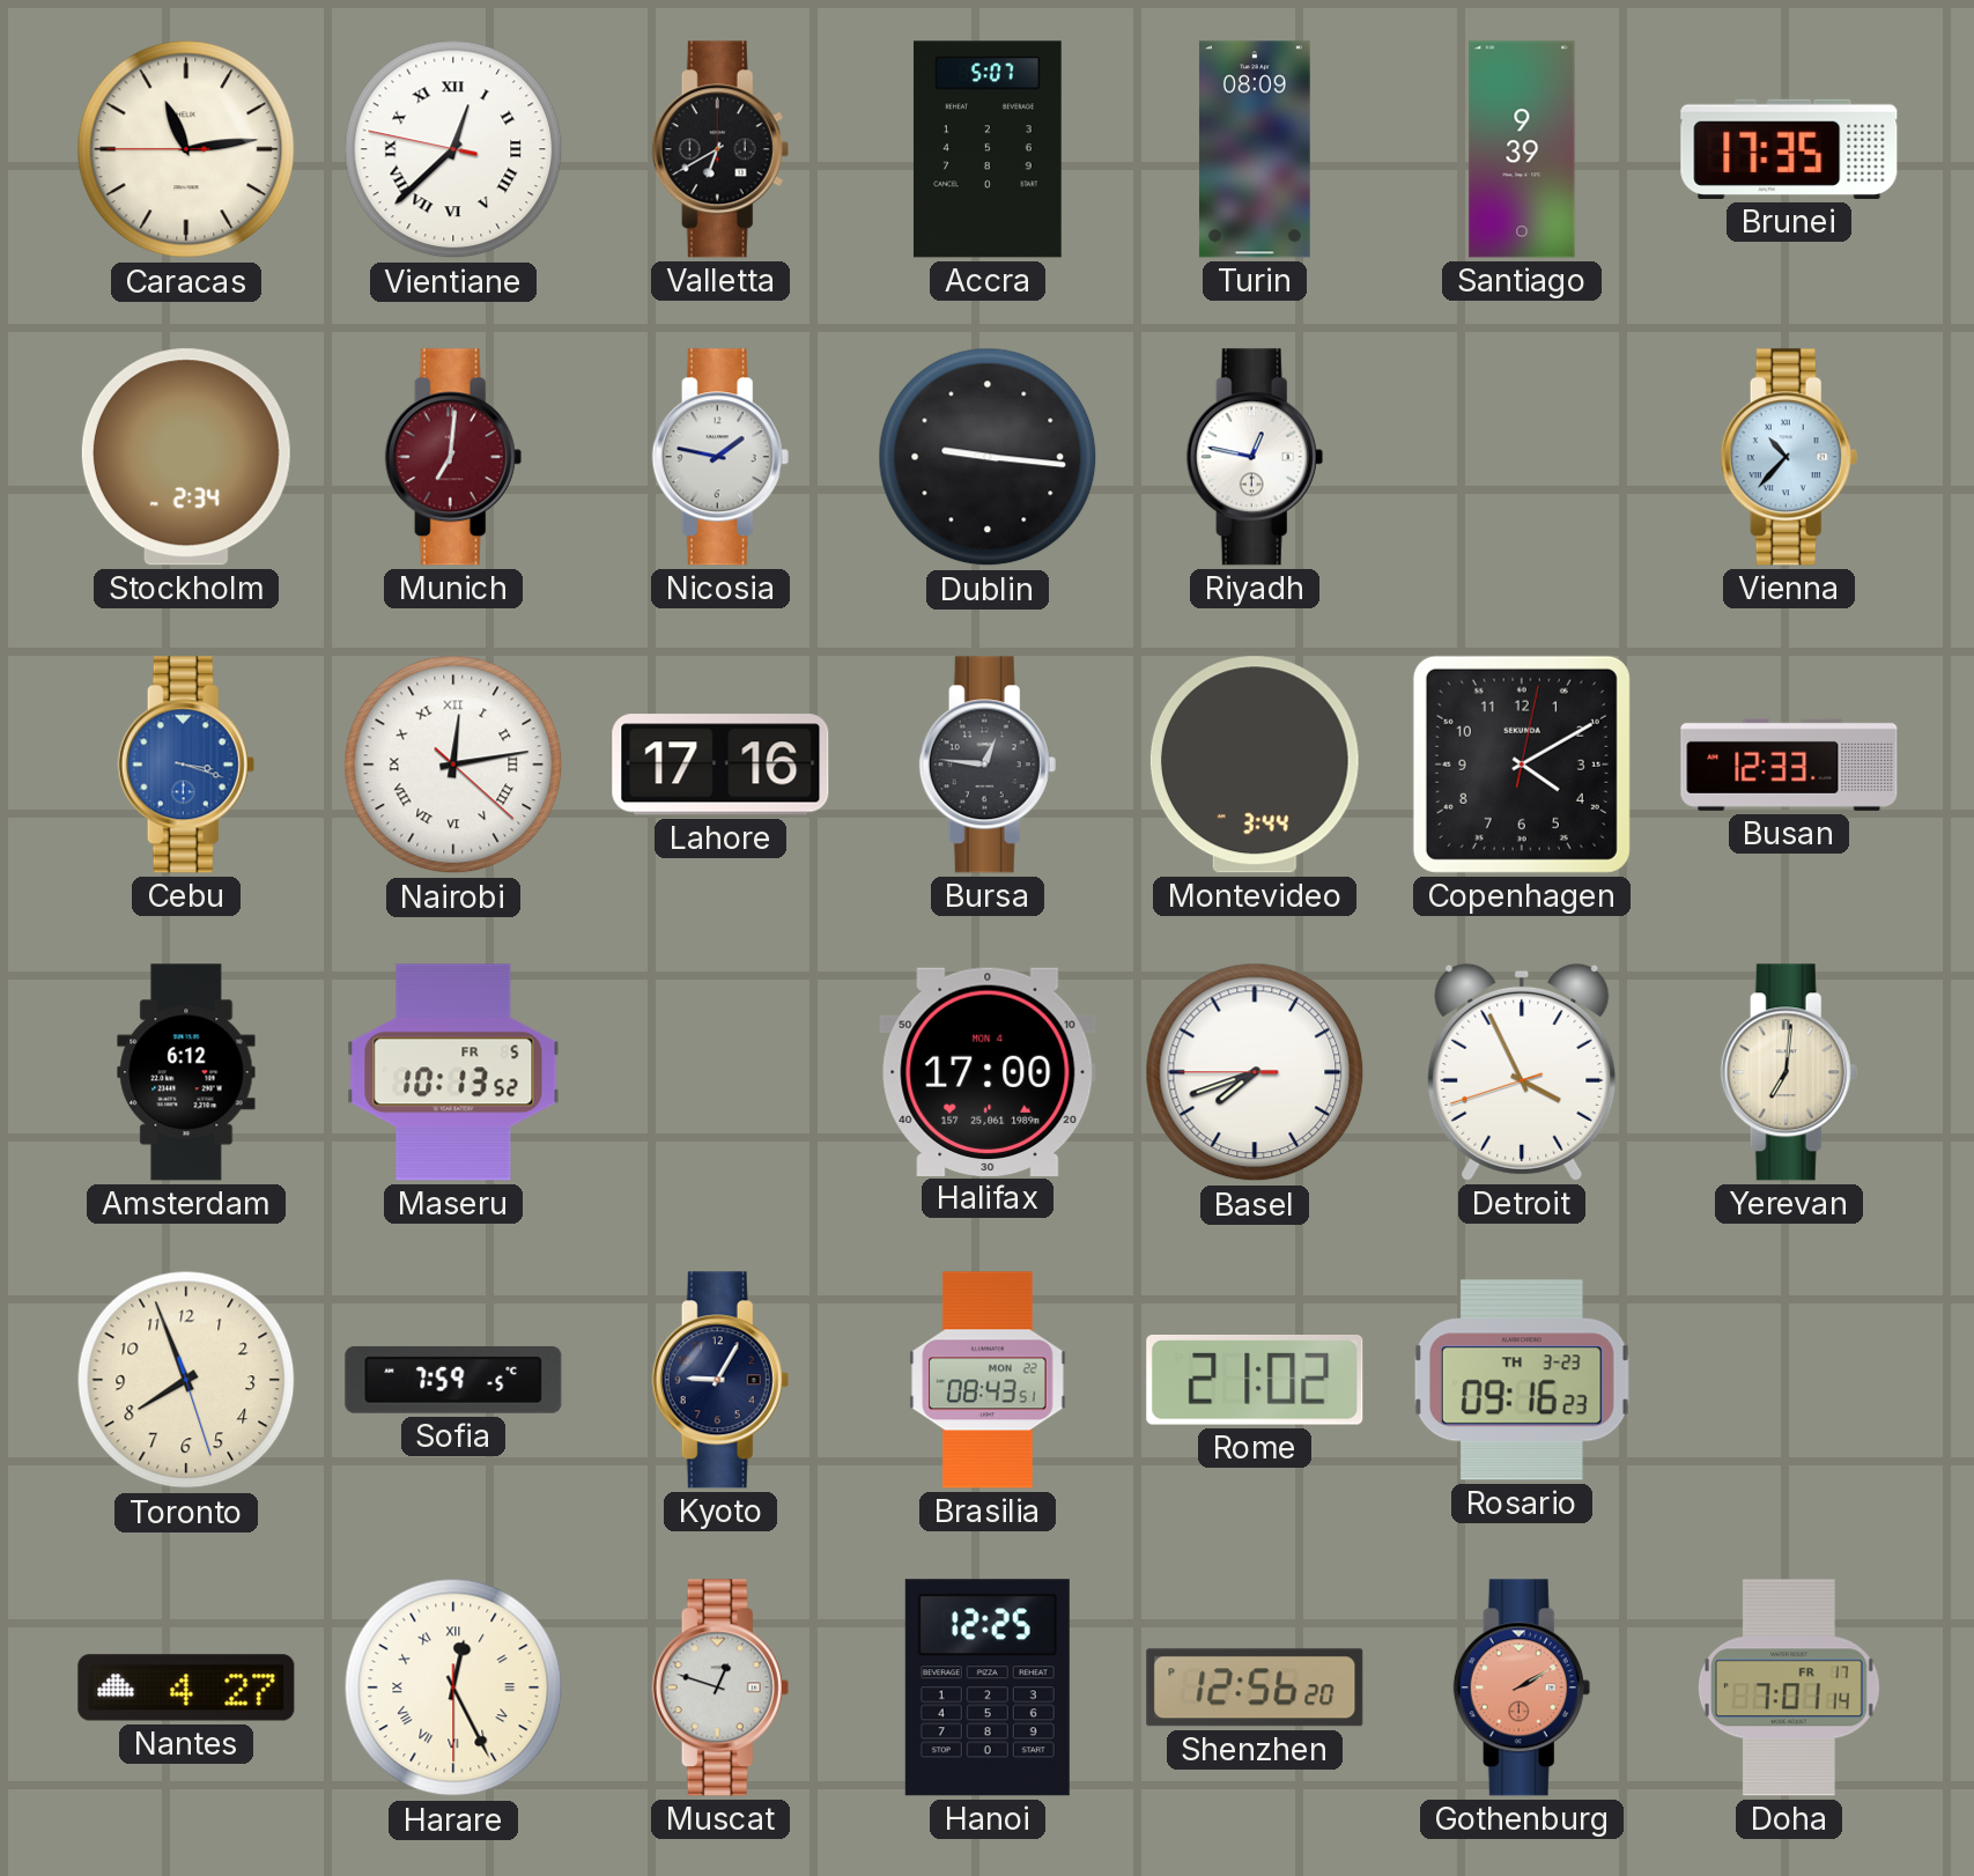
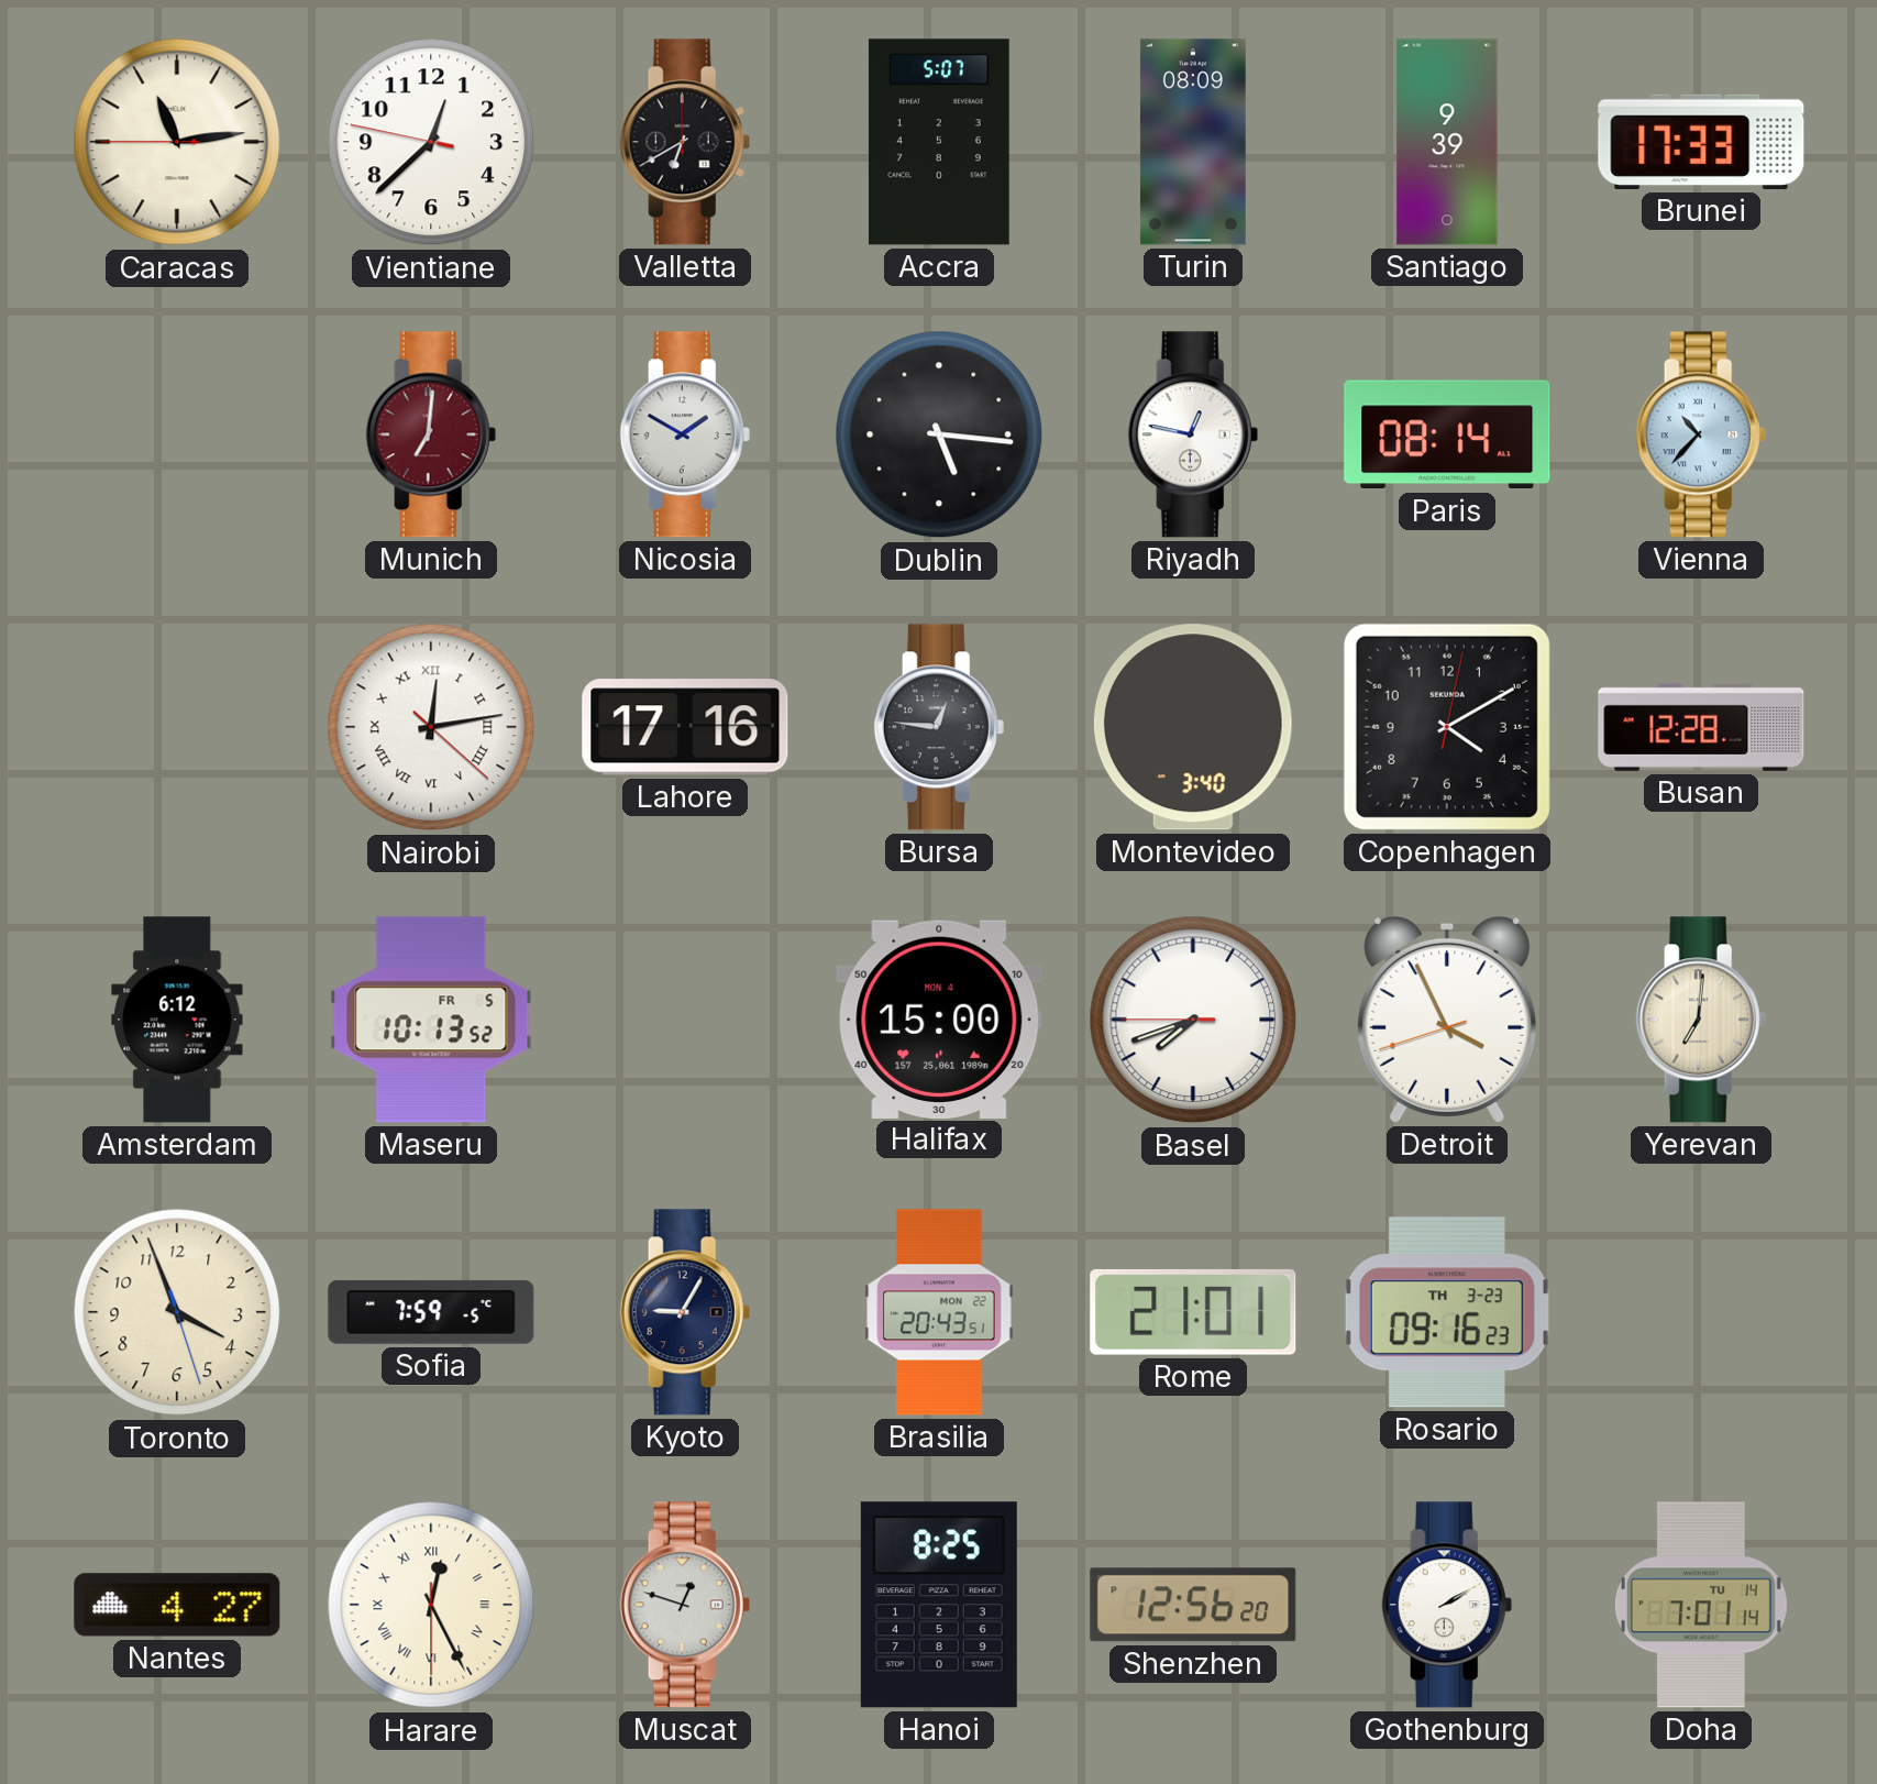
Vientiane numerals: Roman -> Arabic
Brunei: 17:35 -> 17:33
Stockholm: 2:34 -> none
Nicosia: 1:47 -> 1:50
Dublin: 9:16 -> 5:16
Paris: none -> 08:14
Cebu: 3:18 -> none
Montevideo: 3:44 -> 3:40
Busan: 12:33 -> 12:28
Halifax: 17:00 -> 15:00
Toronto: 7:56 -> 3:56
Brasilia: 08:43 -> 20:43
Rome: 21:02 -> 21:01
Hanoi: 12:25 -> 8:25
Gothenburg dial: salmon -> white
Doha date: FR 17 -> TU 14
